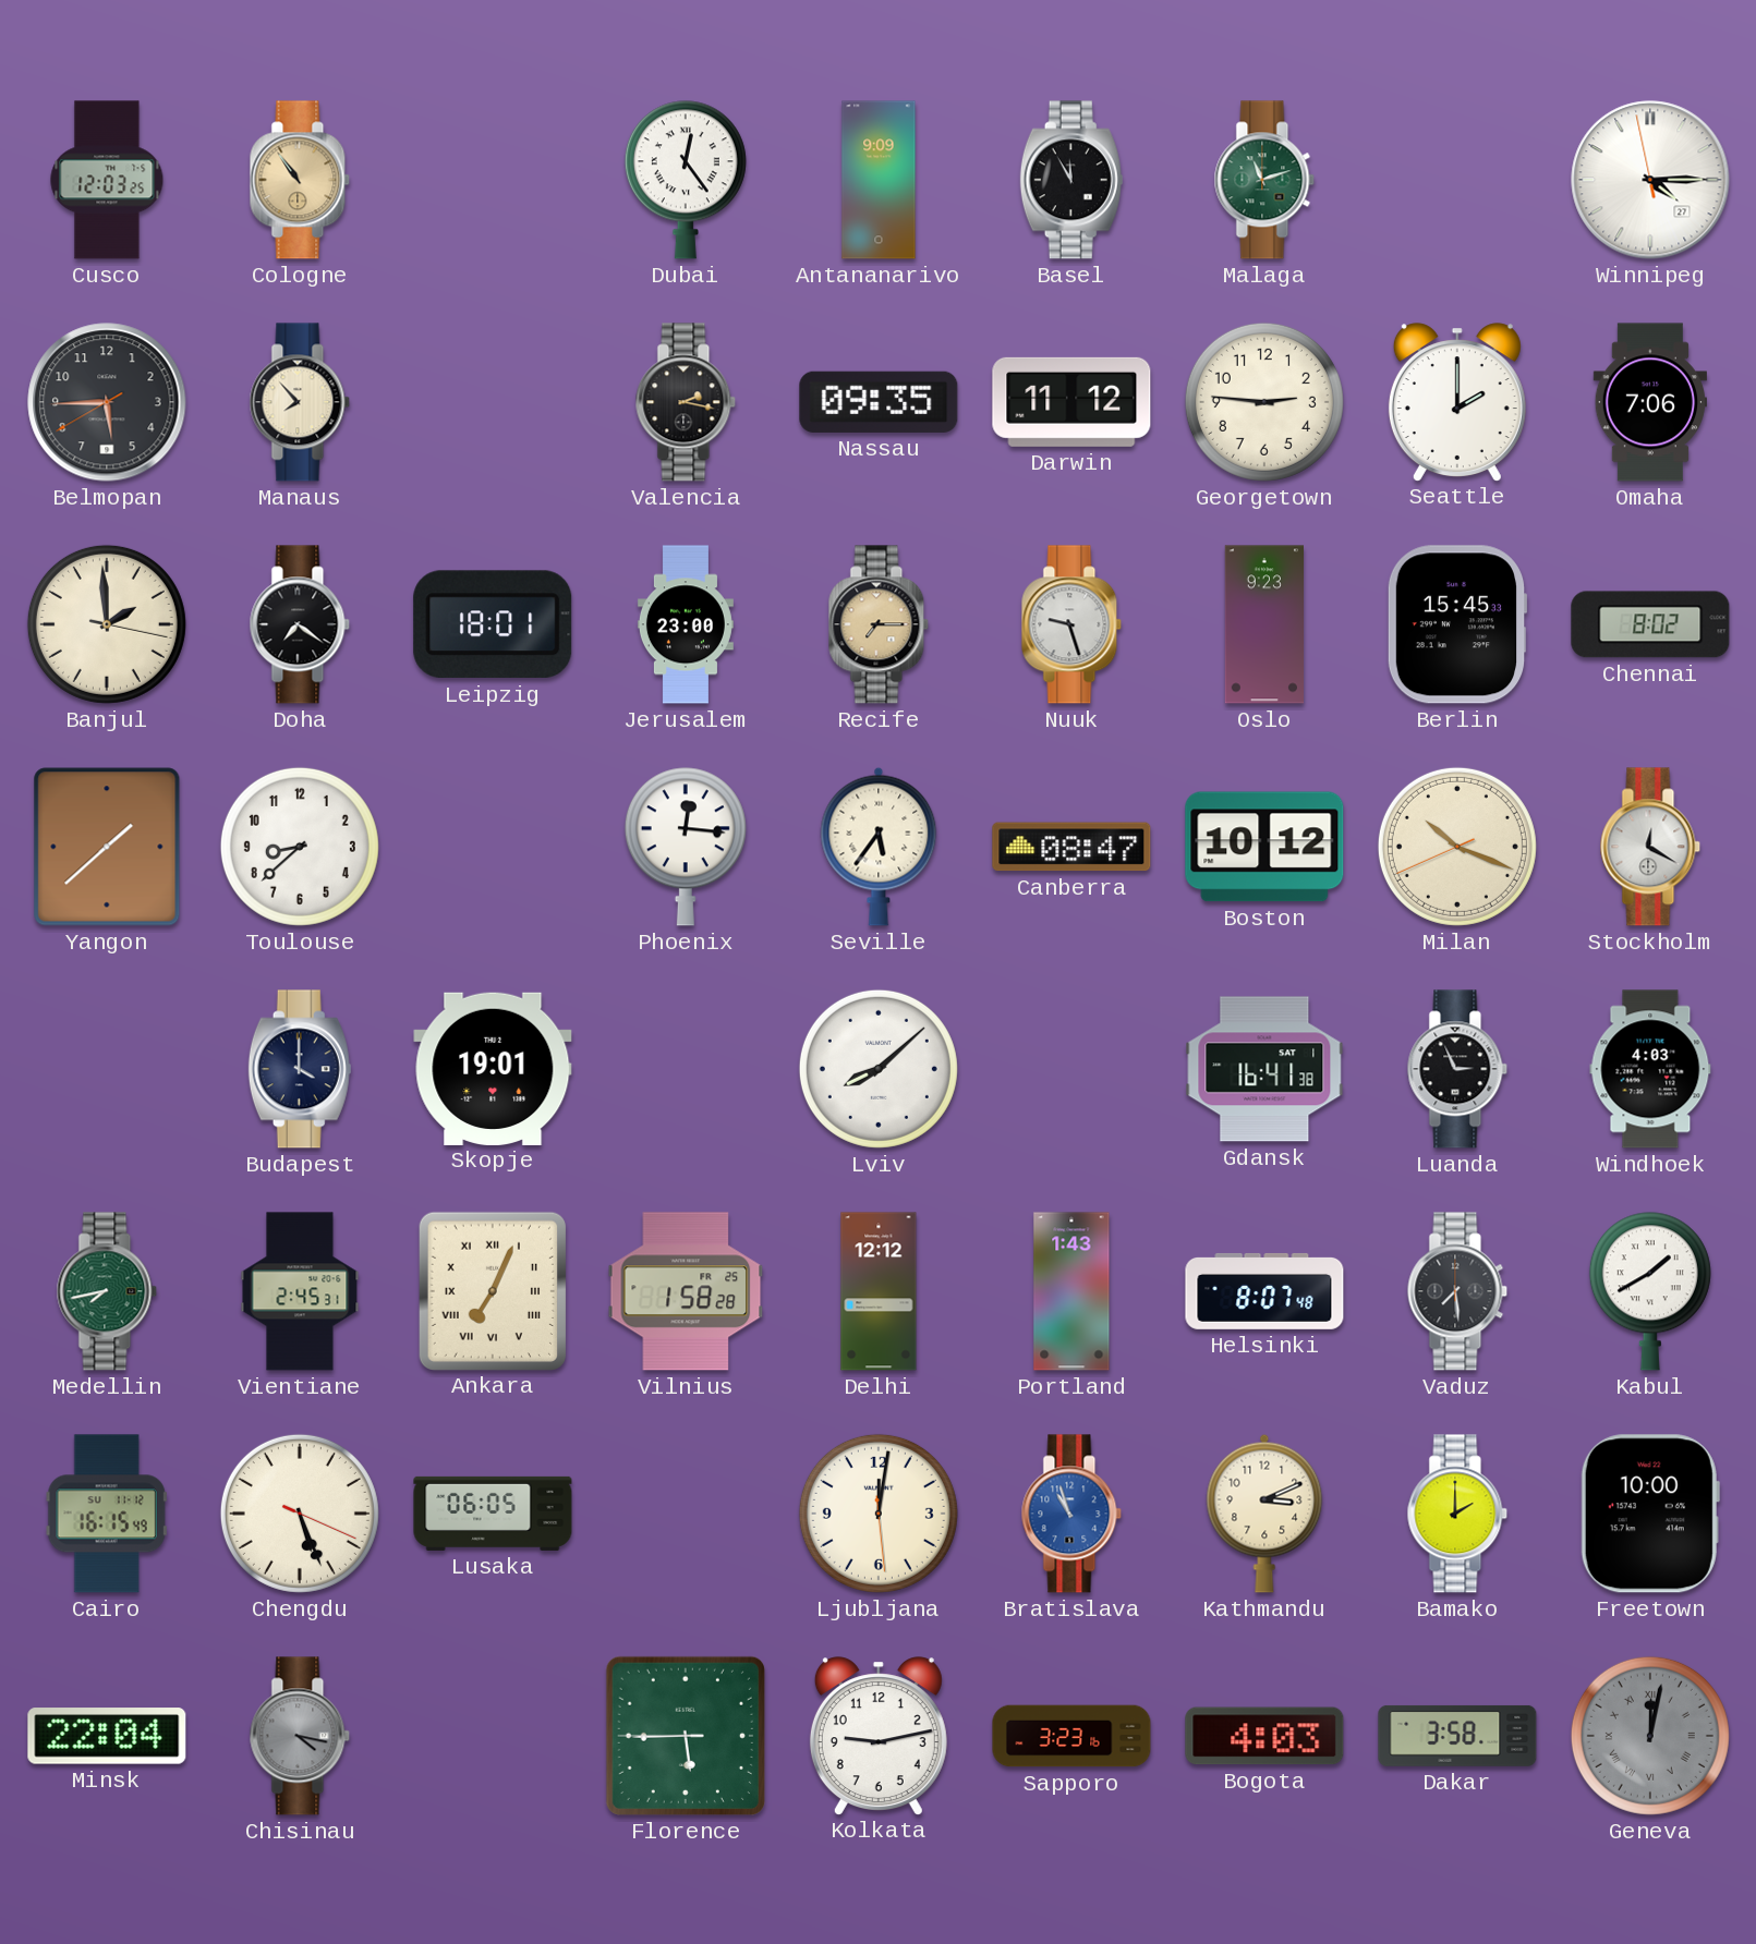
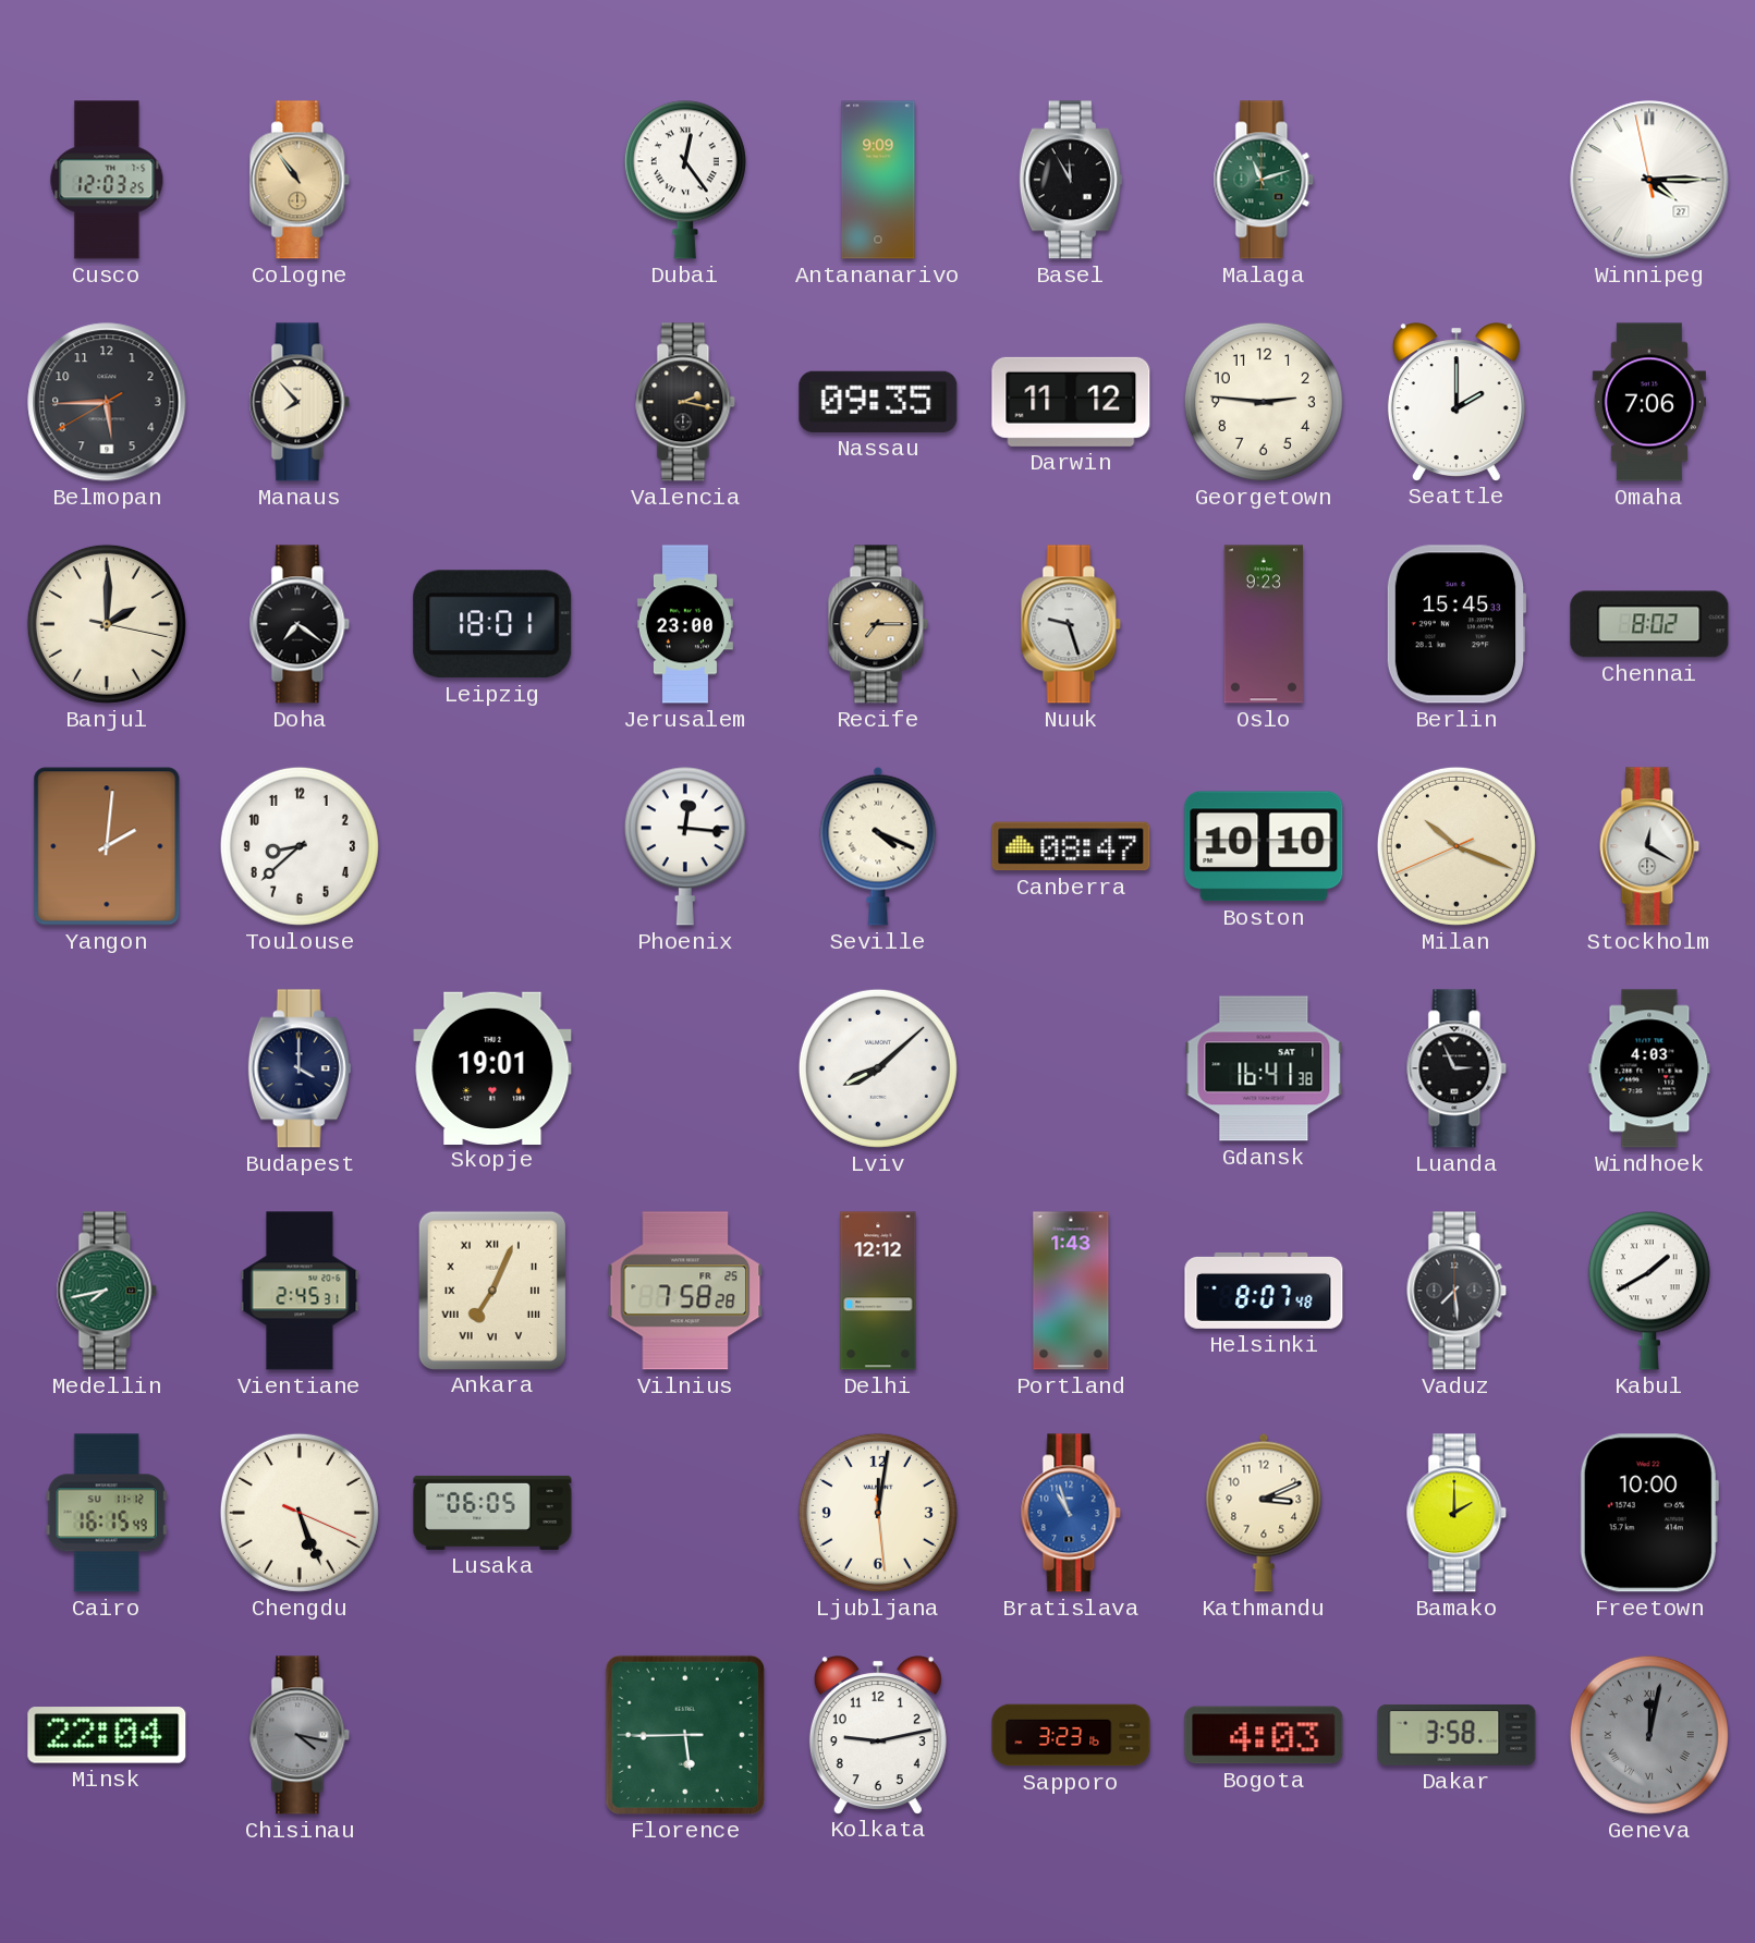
Banjul: 1:59 -> 2:00
Yangon: 1:38 -> 2:01
Seville: 5:36 -> 4:19
Boston: 10:12 -> 10:10
Vilnius: 1:58 -> 7:58
